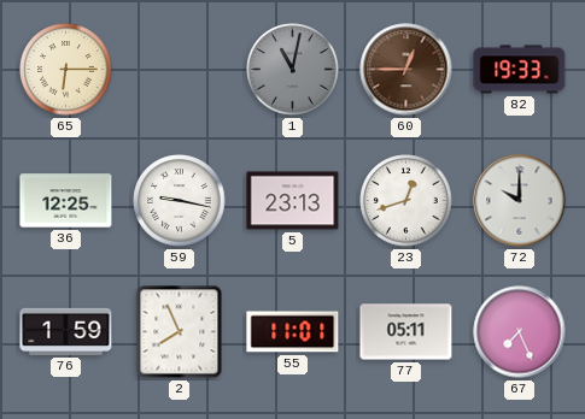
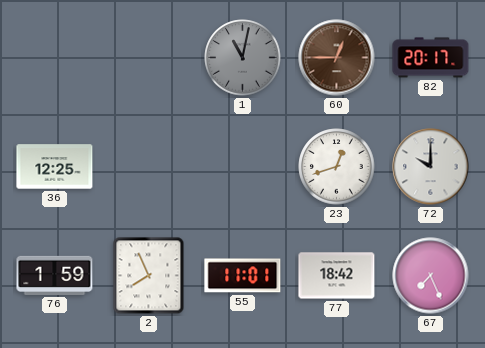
65: 6:15 -> none
82: 19:33 -> 20:17
59: 9:17 -> none
5: 23:13 -> none
77: 05:11 -> 18:42
